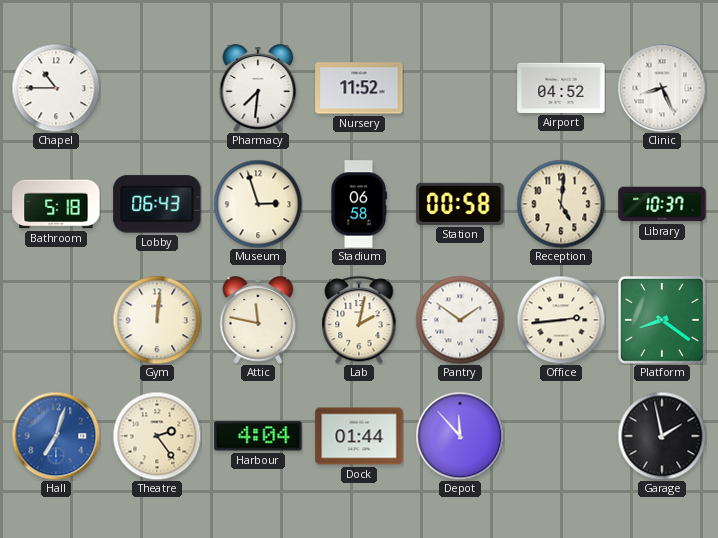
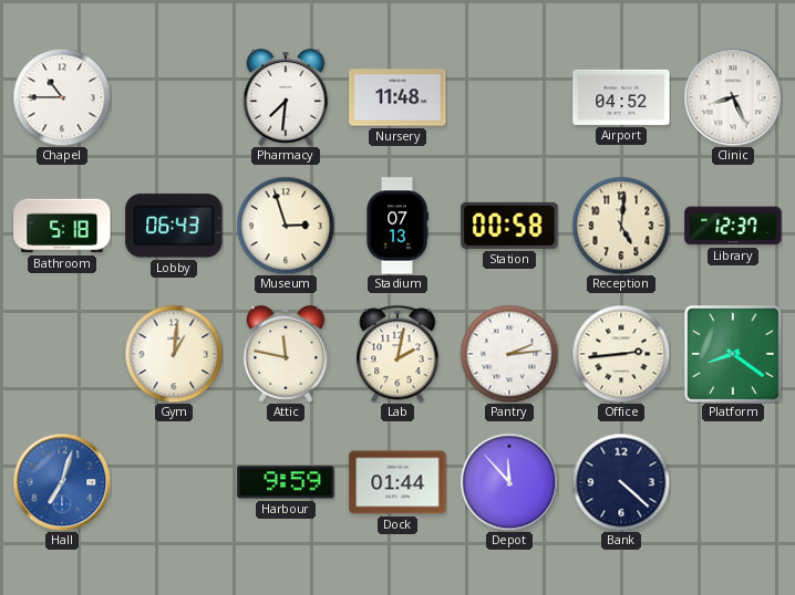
Nursery: 11:52 -> 11:48
Stadium: 06:58 -> 07:13
Library: 10:37 -> 12:37
Gym: 12:01 -> 1:01
Pantry: 1:51 -> 2:14
Theatre: 2:24 -> none
Harbour: 4:04 -> 9:59
Bank: none -> 4:22
Garage: 1:58 -> none
